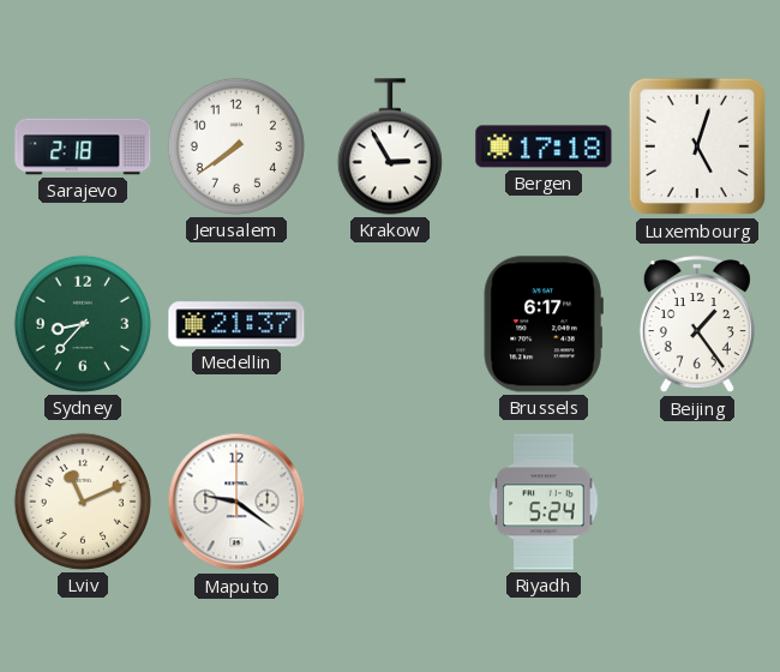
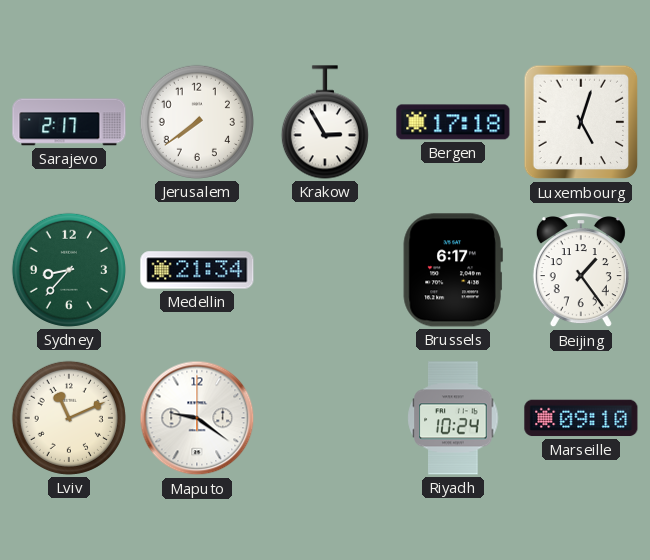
Sarajevo: 2:18 -> 2:17
Medellin: 21:37 -> 21:34
Riyadh: 5:24 -> 10:24
Marseille: none -> 09:10
